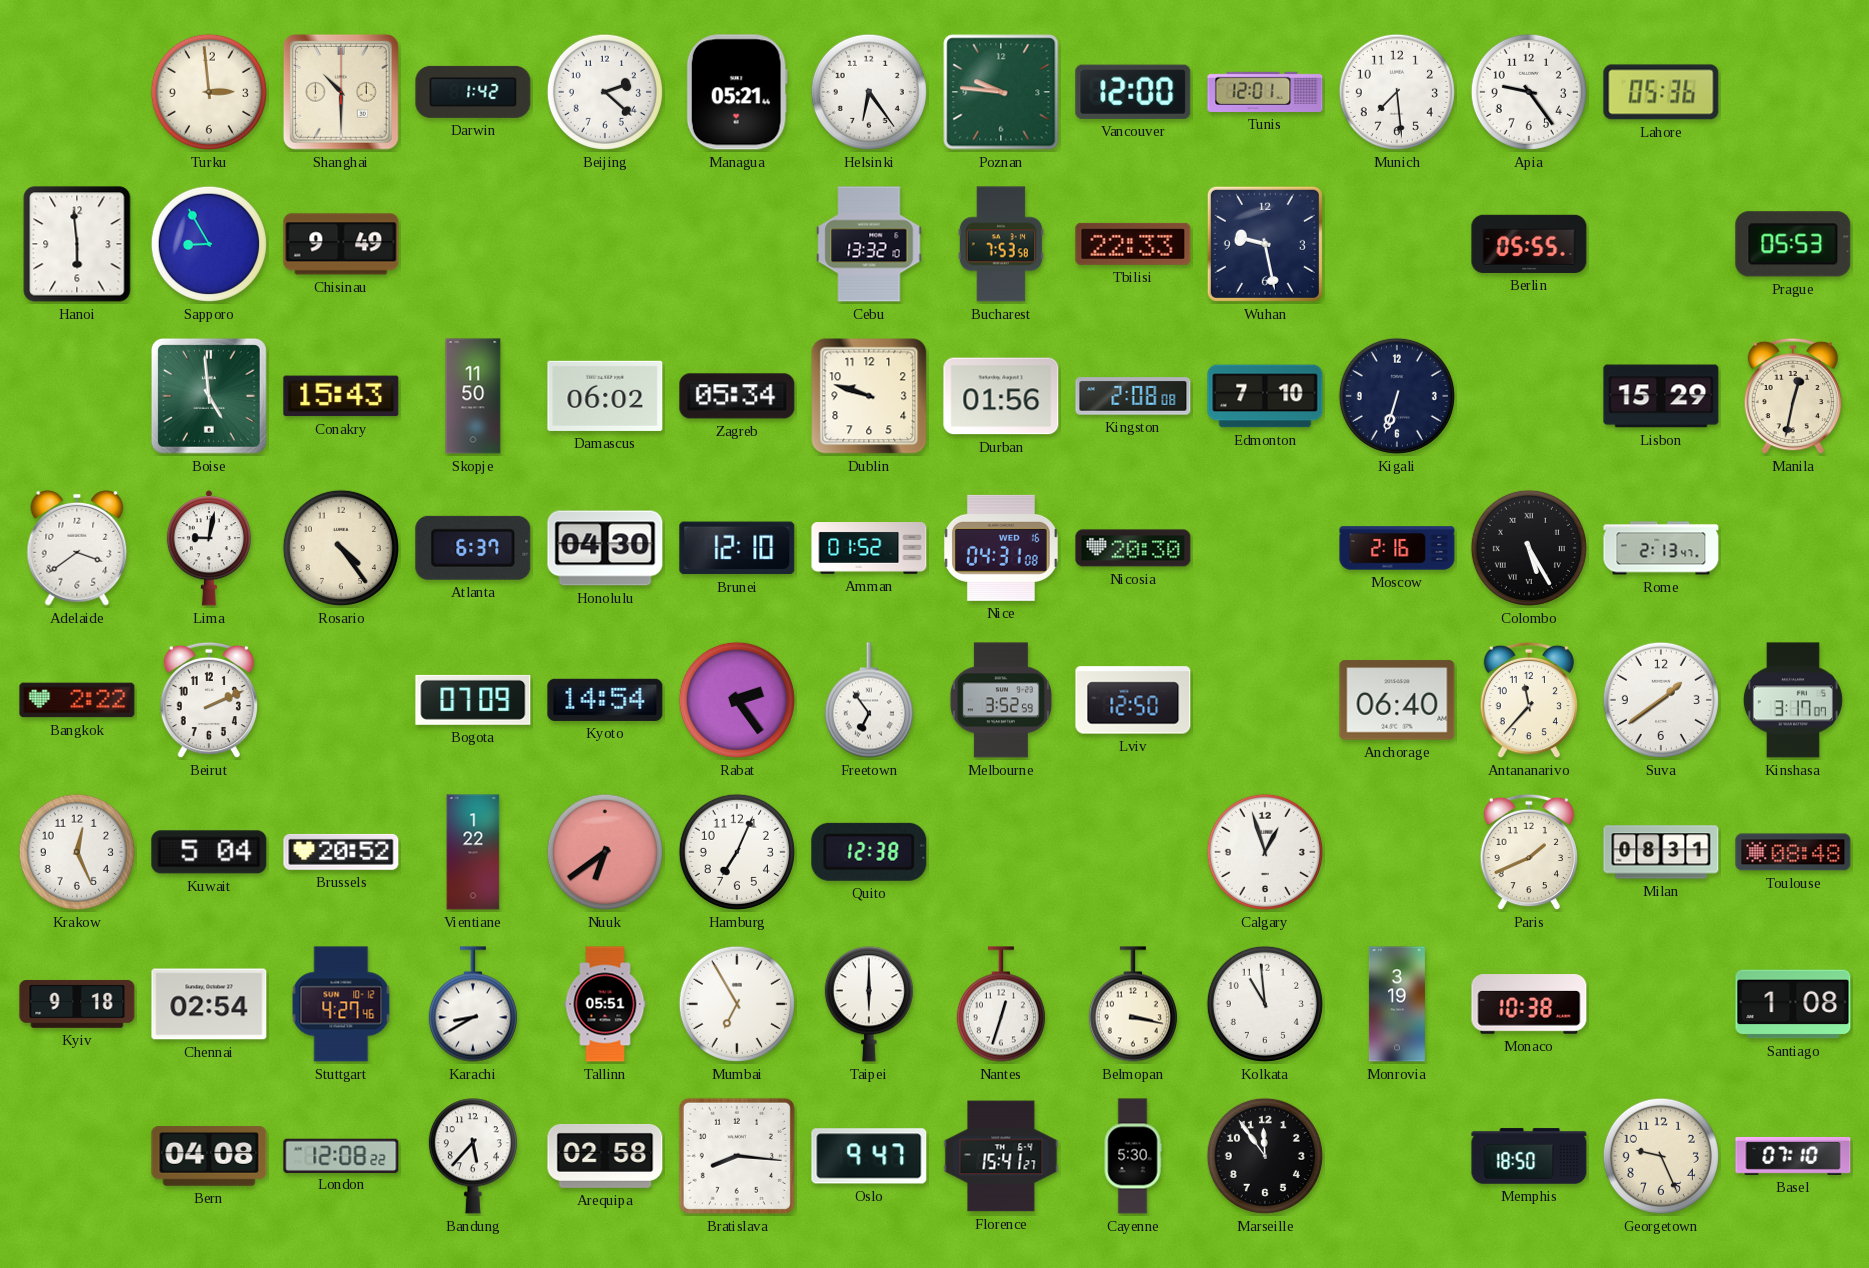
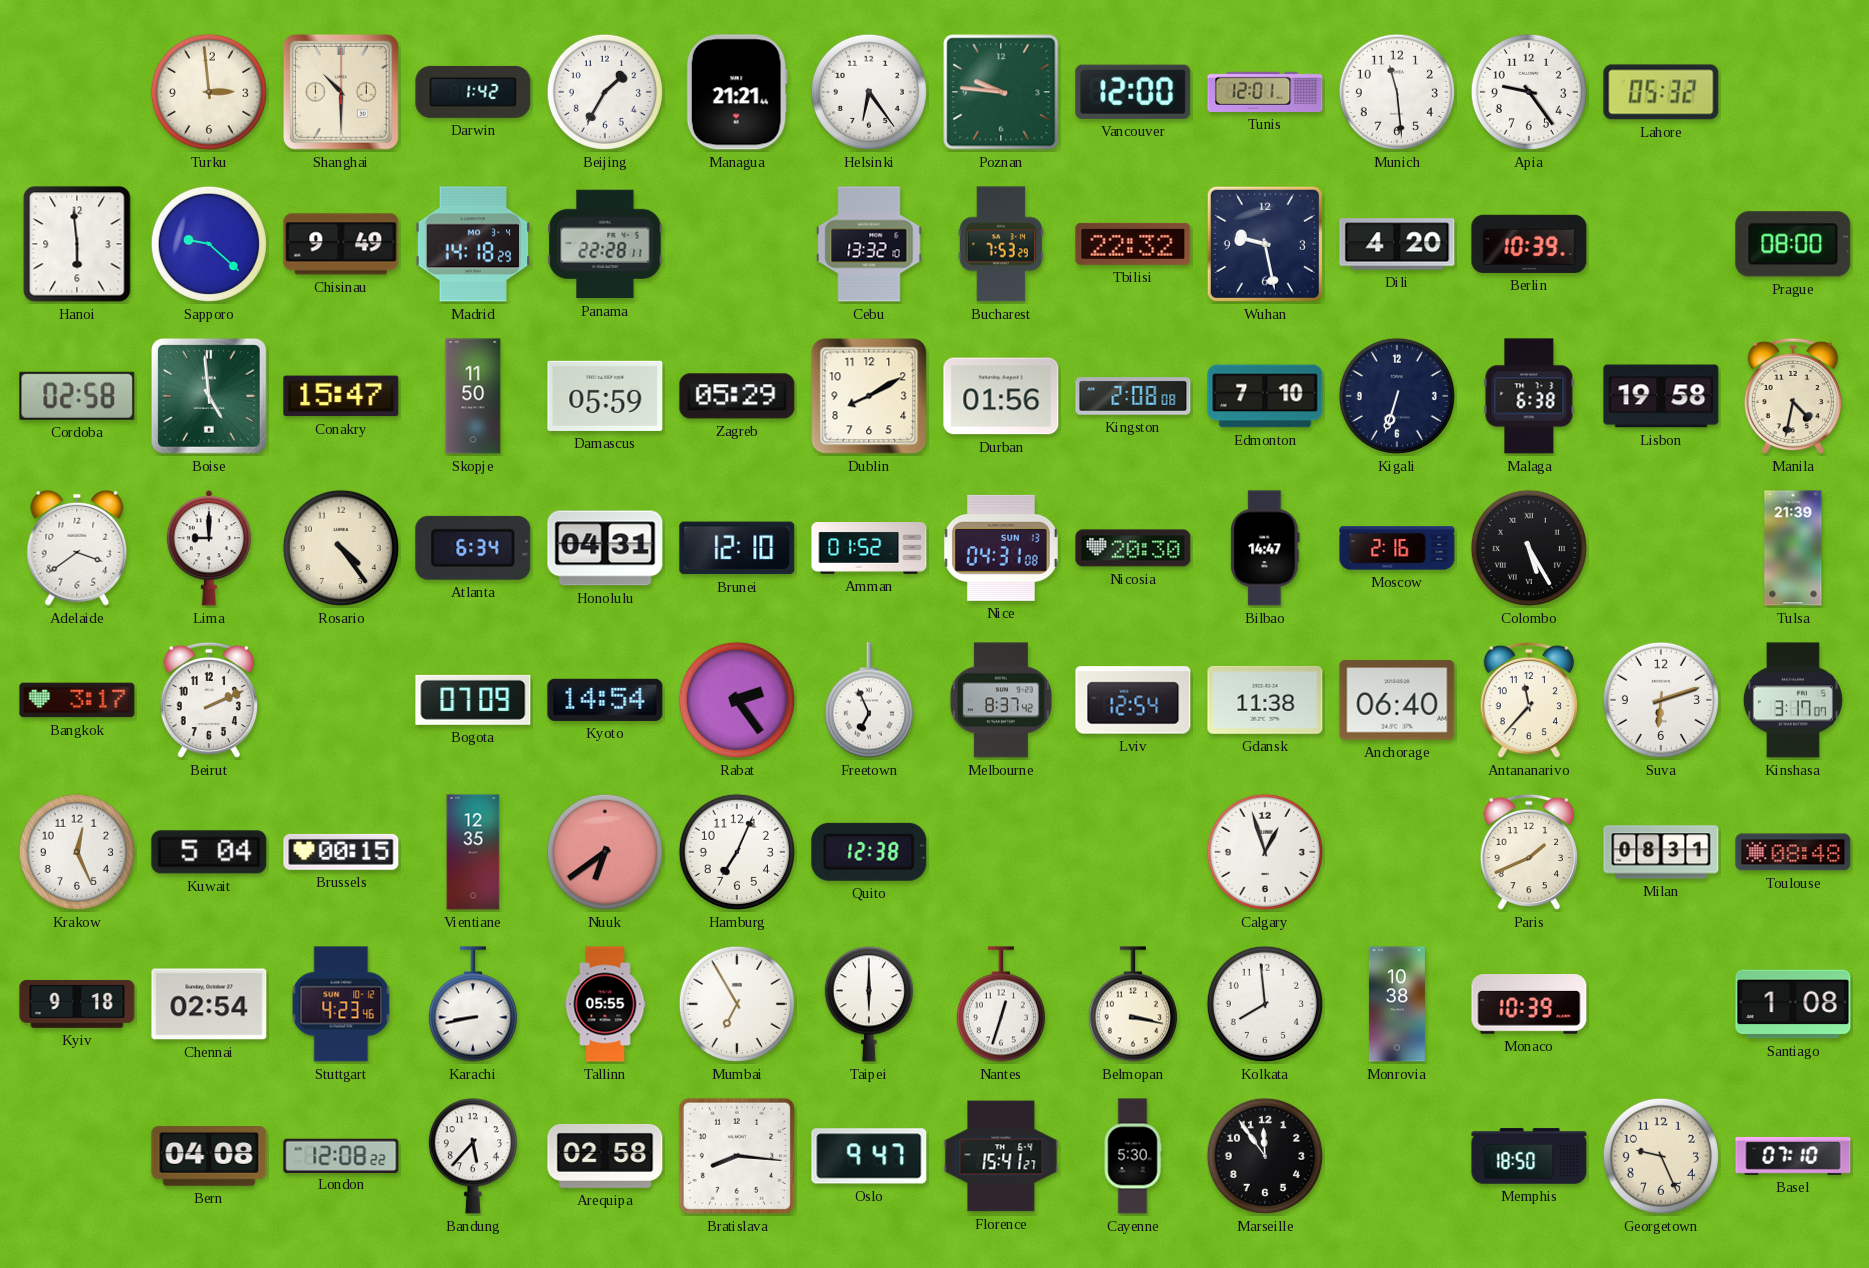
Beijing: 2:22 -> 1:35
Managua: 05:21 -> 21:21
Munich: 7:29 -> 11:29
Lahore: 05:36 -> 05:32
Sapporo: 8:55 -> 9:22
Madrid: none -> 14:18
Panama: none -> 22:28
Bucharest: 7:53:58 -> 7:53:29
Tbilisi: 22:33 -> 22:32
Dili: none -> 4:20
Berlin: 05:55 -> 10:39
Prague: 05:53 -> 08:00
Cordoba: none -> 02:58
Conakry: 15:43 -> 15:47
Damascus: 06:02 -> 05:59
Zagreb: 05:34 -> 05:29
Dublin: 9:48 -> 8:10
Malaga: none -> 6:38
Lisbon: 15:29 -> 19:58
Manila: 12:32 -> 4:32
Lima: 9:02 -> 9:00
Atlanta: 6:37 -> 6:34
Honolulu: 04:30 -> 04:31
Nice date: WED 16 -> SUN 13
Bilbao: none -> 14:47
Rome: 2:13 -> none
Tulsa: none -> 21:39
Bangkok: 2:22 -> 3:17
Freetown: 6:54 -> 6:56
Melbourne: 3:52 -> 8:37
Lviv: 12:50 -> 12:54
Gdansk: none -> 11:38
Suva: 1:39 -> 6:12
Brussels: 20:52 -> 00:15
Vientiane: 1:22 -> 12:35
Stuttgart: 4:27 -> 4:23
Karachi: 8:40 -> 8:43
Tallinn: 05:51 -> 05:55
Kolkata: 10:59 -> 7:59
Monrovia: 3:19 -> 10:38
Monaco: 10:38 -> 10:39
